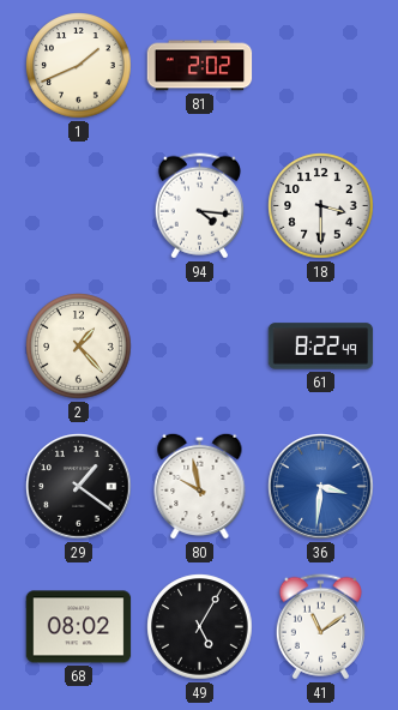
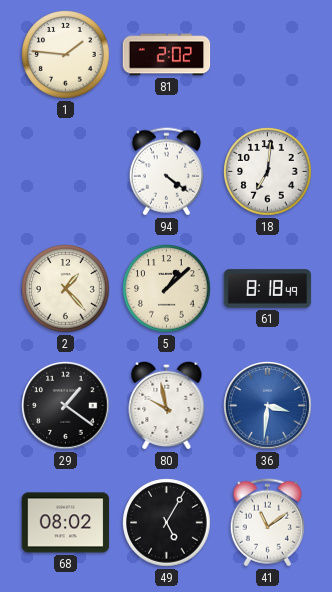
1: 1:41 -> 1:46
94: 4:16 -> 4:21
18: 3:30 -> 7:01
5: none -> 1:08
61: 8:22 -> 8:18
